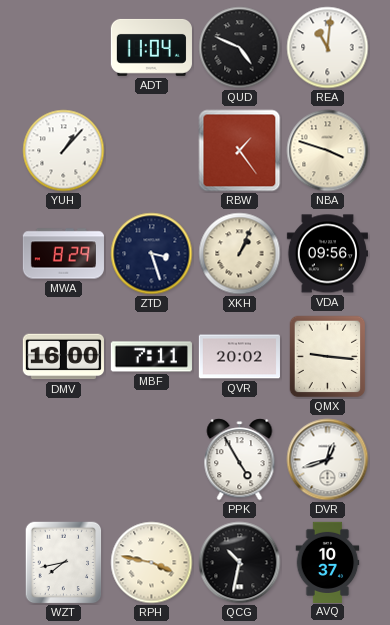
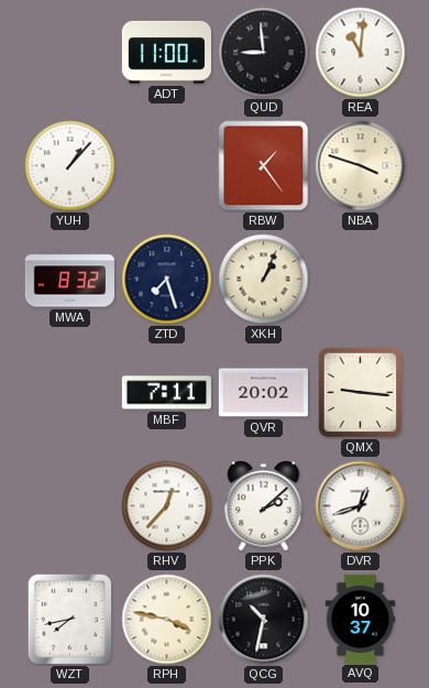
ADT: 11:04 -> 11:00
QUD: 4:49 -> 8:59
MWA: 8:29 -> 8:32
ZTD: 3:27 -> 7:27
VDA: 09:56 -> none
DMV: 16:00 -> none
RHV: none -> 12:37
PPK: 4:55 -> 2:08
